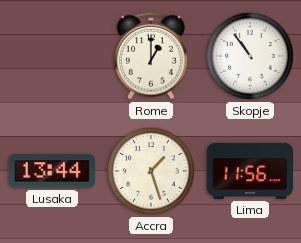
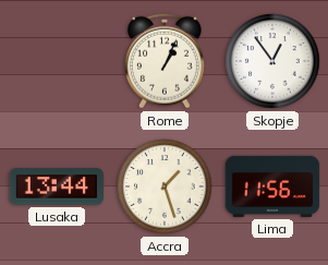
Rome: 1:00 -> 1:04
Skopje: 10:54 -> 12:54
